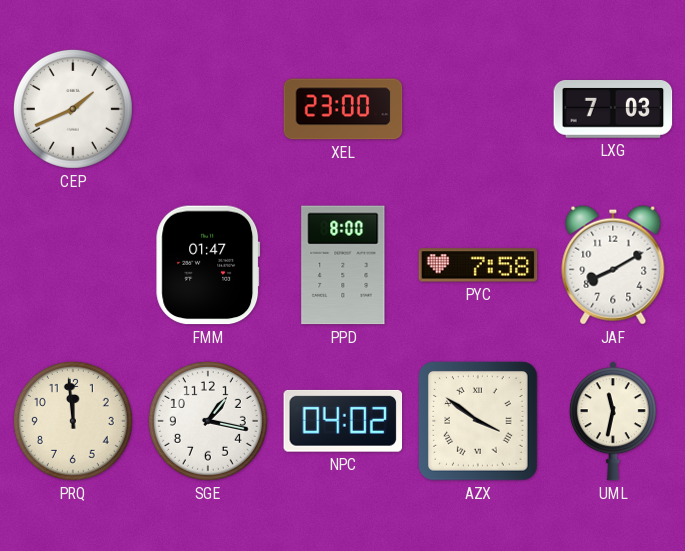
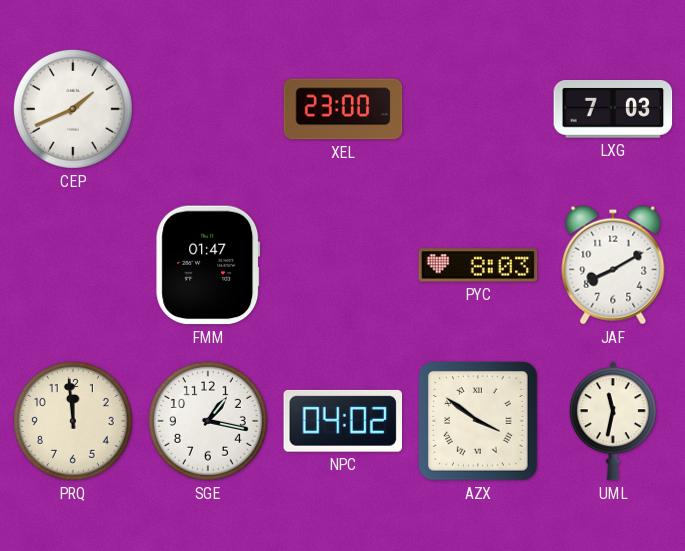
PPD: 8:00 -> none
PYC: 7:58 -> 8:03
